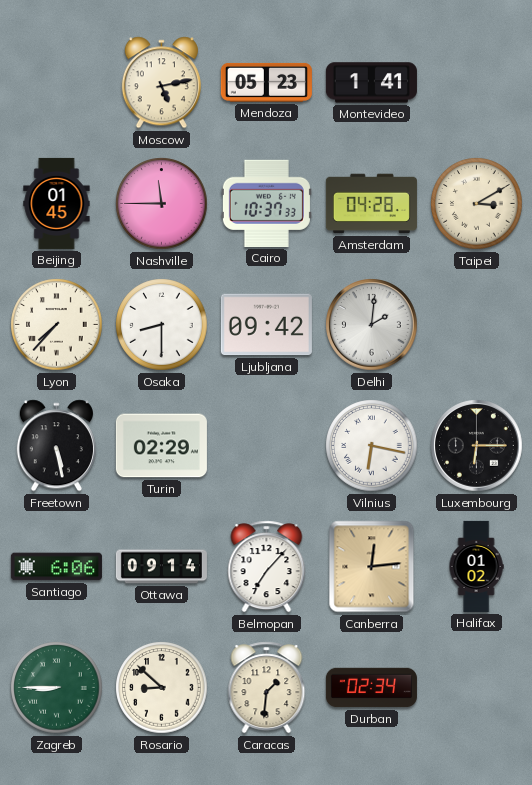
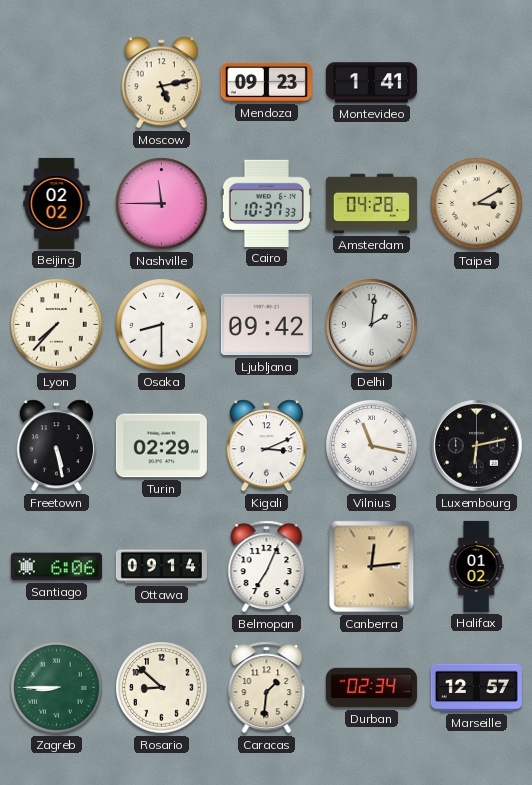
Mendoza: 05:23 -> 09:23
Beijing: 01:45 -> 02:02
Kigali: none -> 3:11
Vilnius: 6:17 -> 11:17
Luxembourg: 6:15 -> 6:13
Belmopan: 7:07 -> 7:04
Marseille: none -> 12:57
